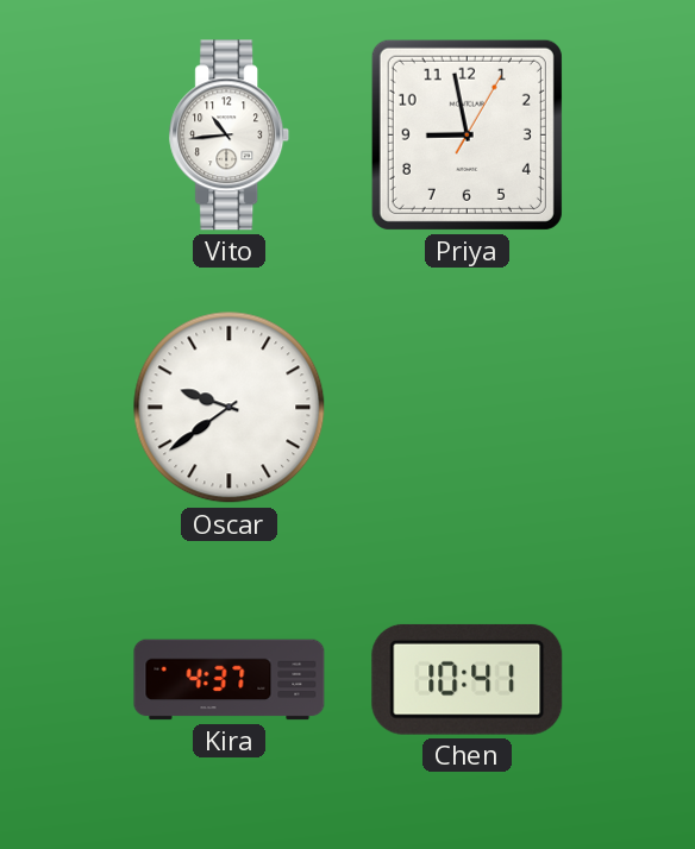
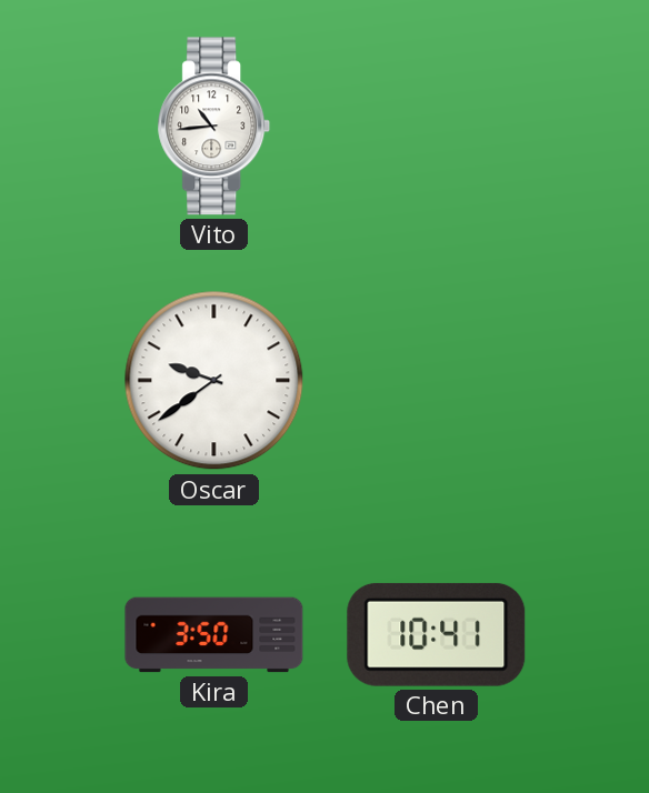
Priya: 8:58 -> none
Kira: 4:37 -> 3:50
